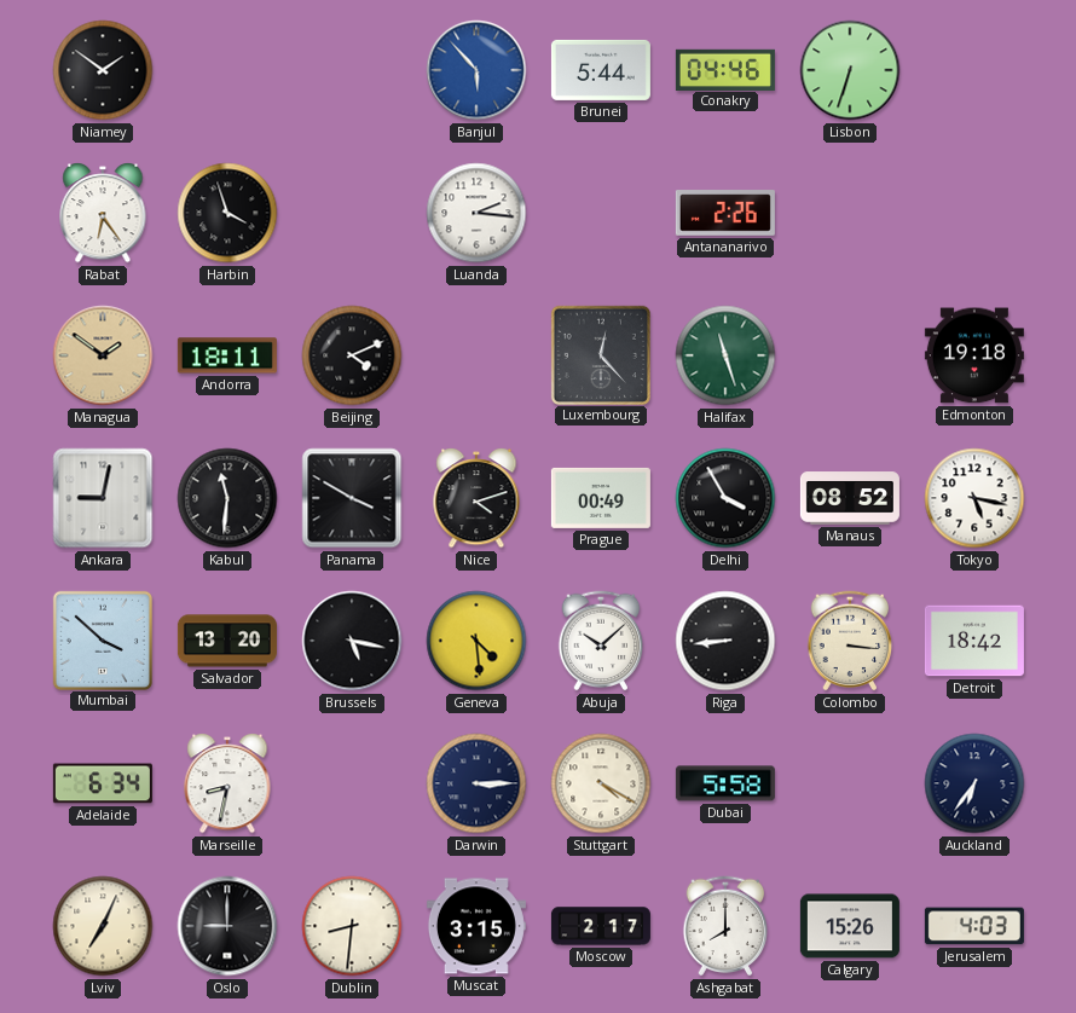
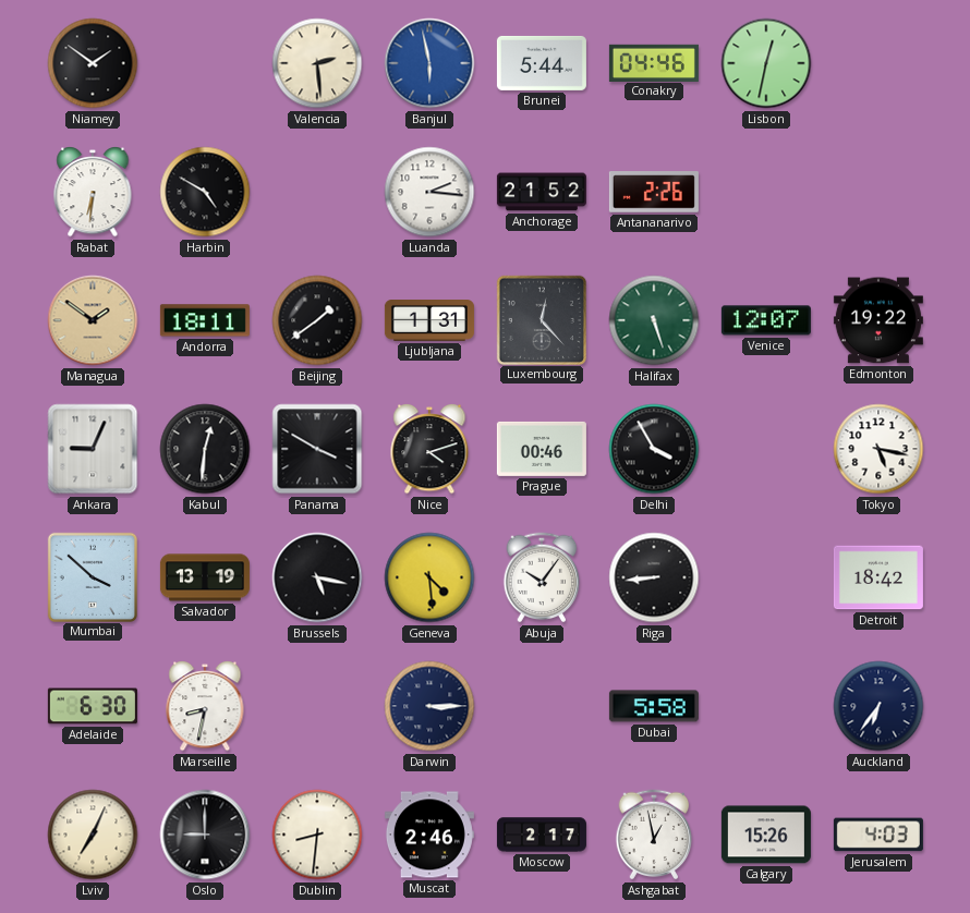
Valencia: none -> 2:29
Banjul: 5:53 -> 5:58
Lisbon: 6:33 -> 12:32
Rabat: 6:24 -> 6:31
Harbin: 3:57 -> 4:50
Anchorage: none -> 21:52
Beijing: 4:11 -> 1:39
Ljubljana: none -> 1:31
Halifax: 11:27 -> 5:27
Venice: none -> 12:07
Edmonton: 19:18 -> 19:22
Ankara: 9:02 -> 9:04
Kabul: 11:31 -> 12:31
Prague: 00:49 -> 00:46
Manaus: 08:52 -> none
Salvador: 13:20 -> 13:19
Abuja: 10:08 -> 10:06
Colombo: 3:16 -> none
Adelaide: 6:34 -> 6:30
Stuttgart: 4:20 -> none
Muscat: 3:15 -> 2:46
Ashgabat: 8:00 -> 12:58
